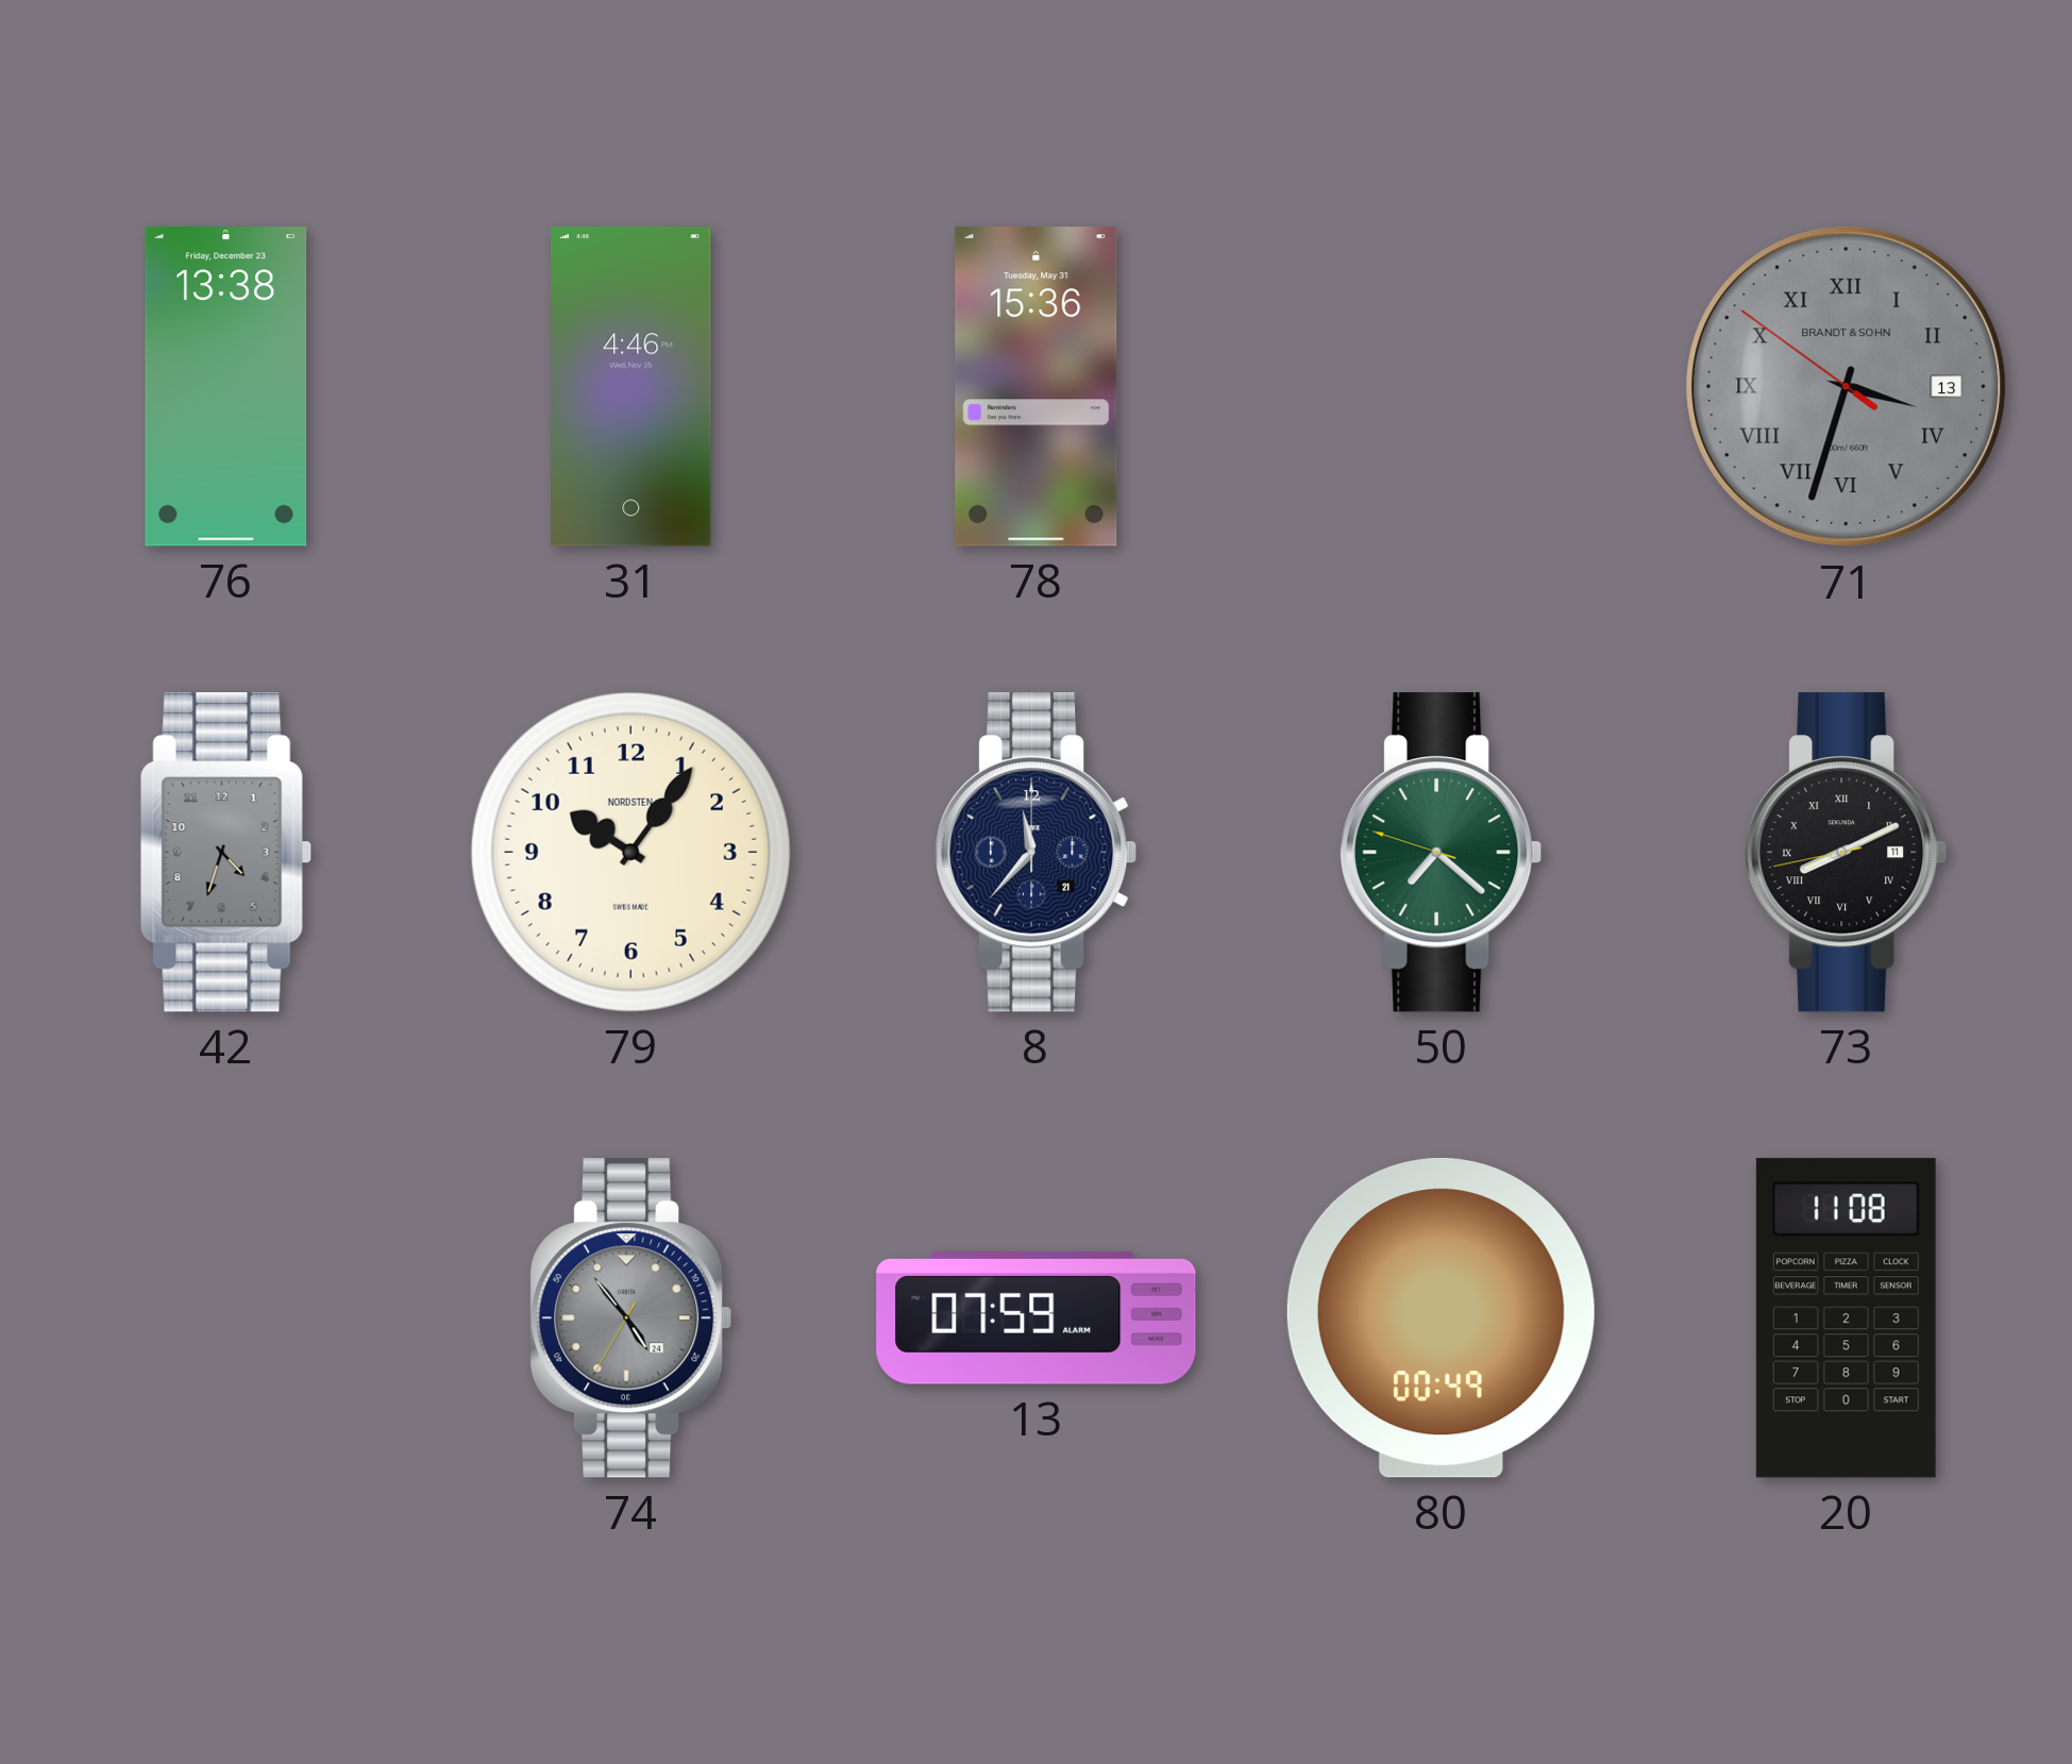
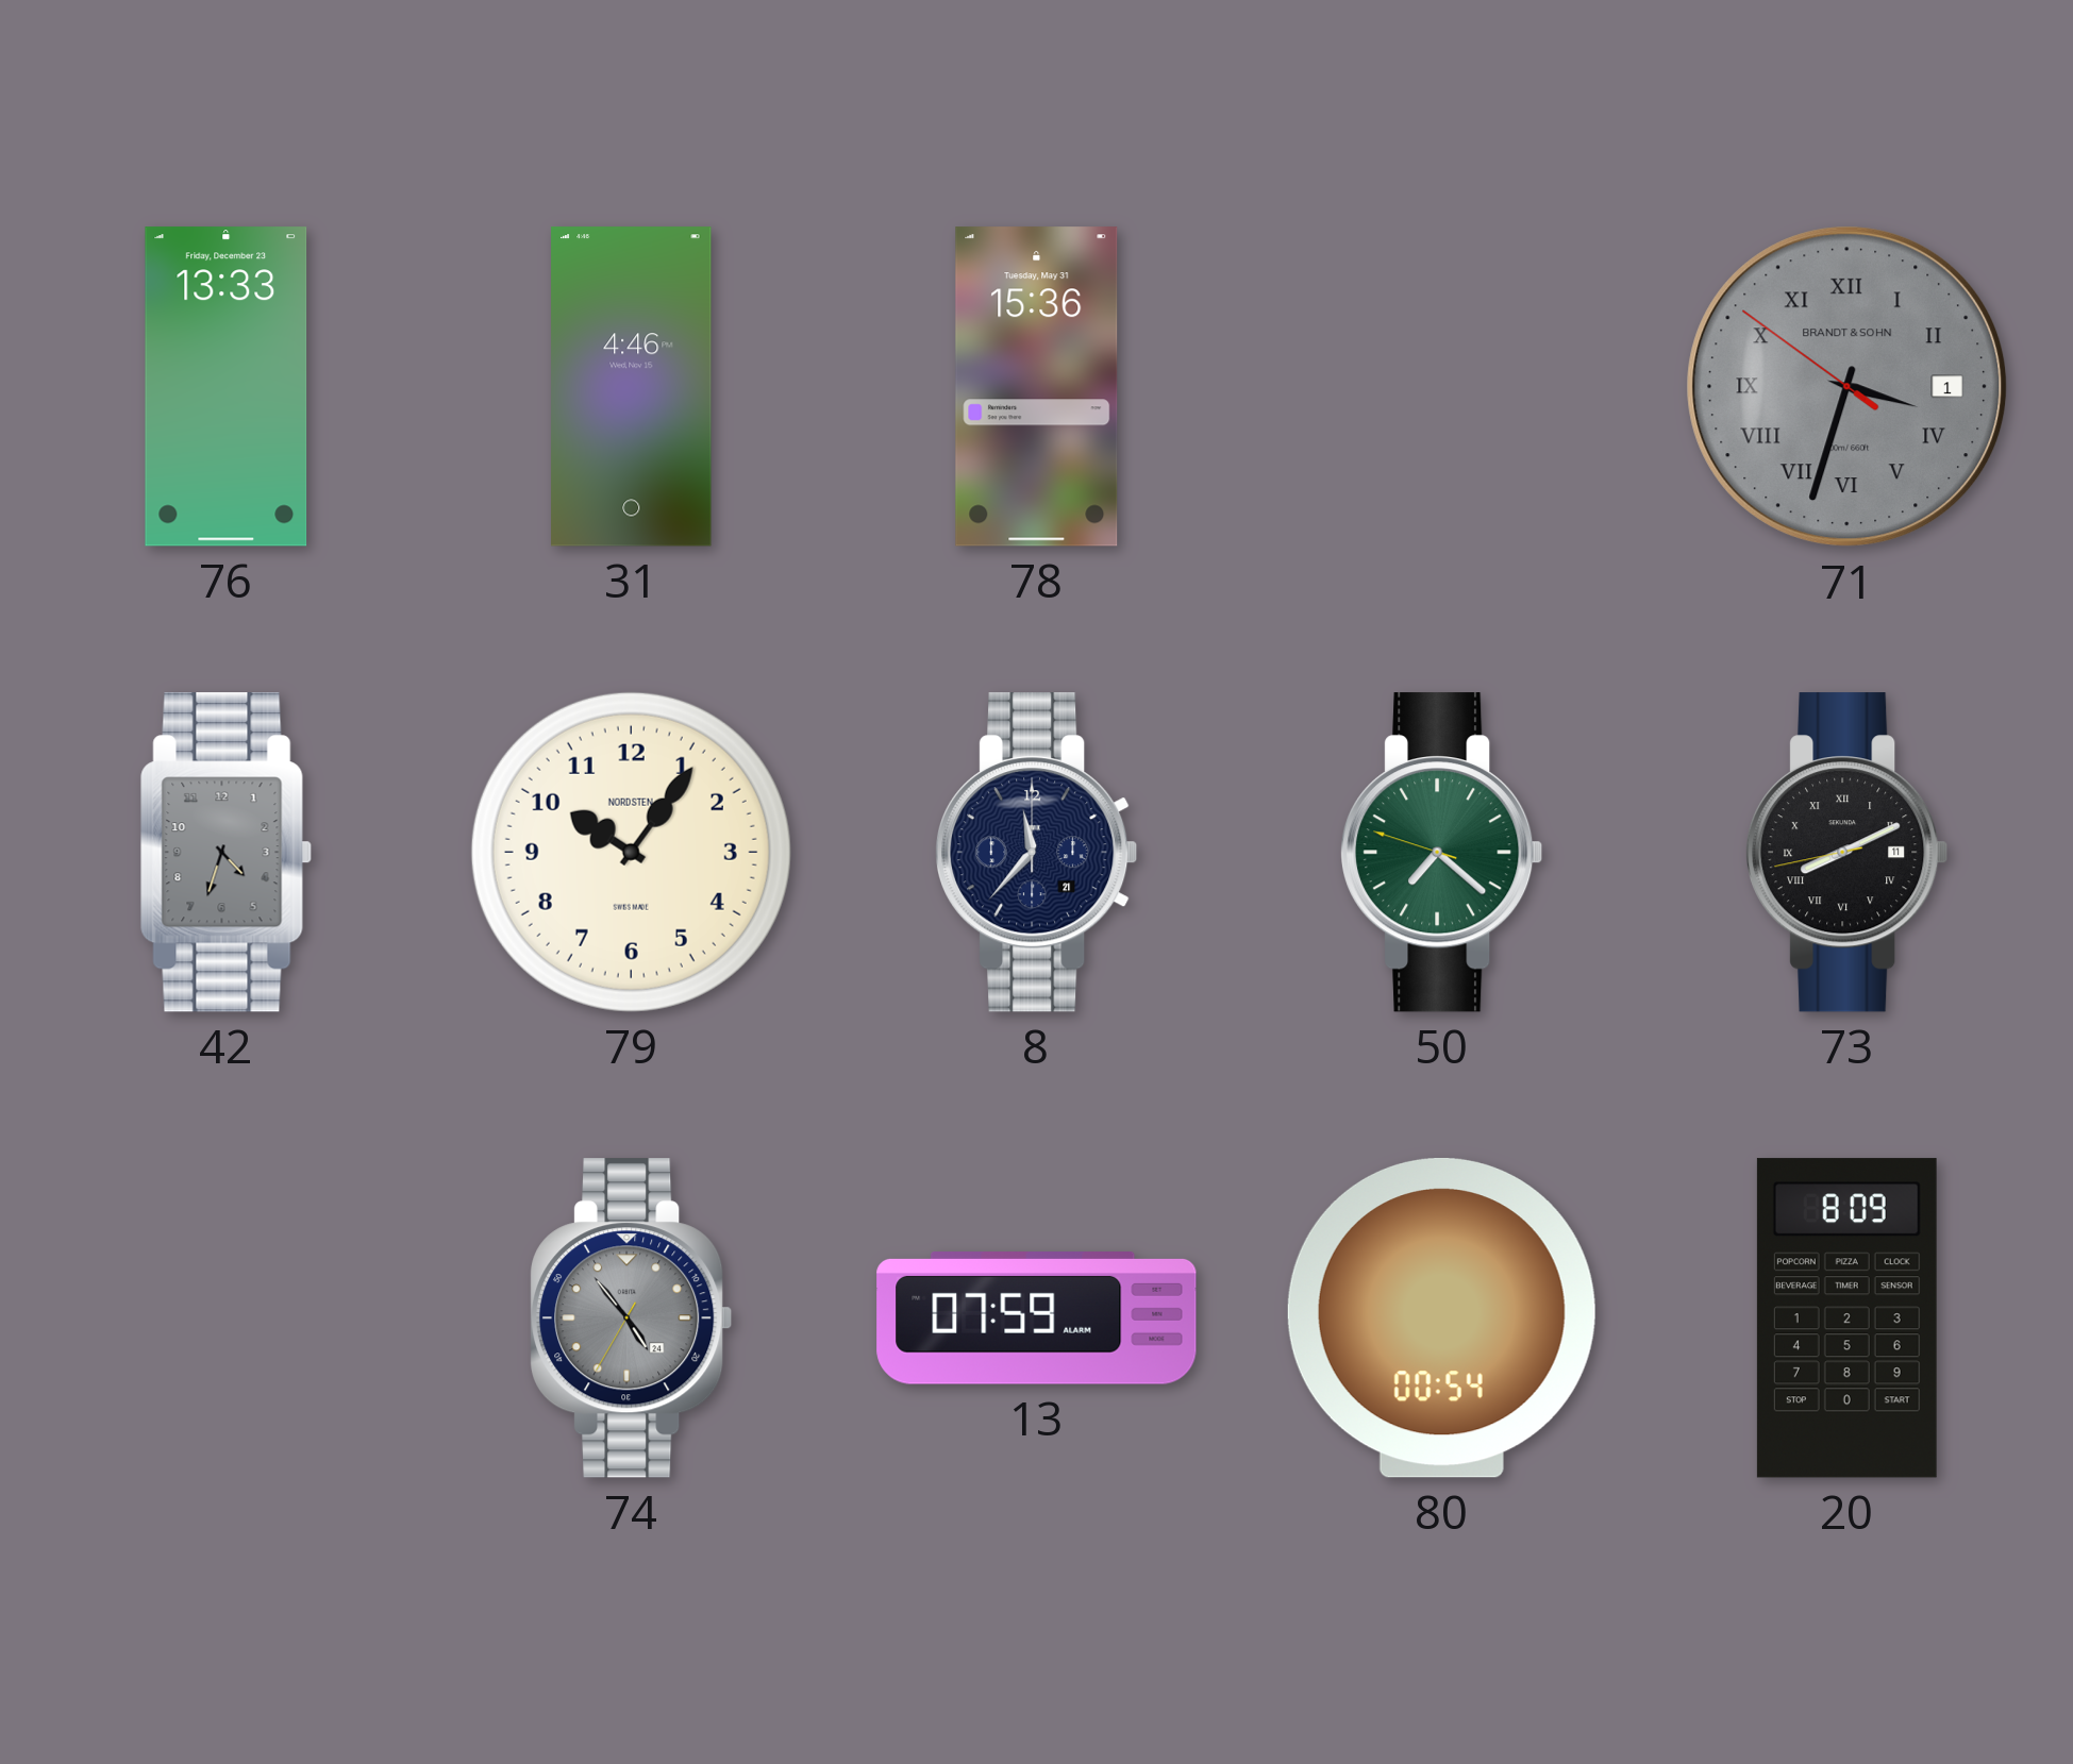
76: 13:38 -> 13:33
71 date: 13 -> 1
80: 00:49 -> 00:54
20: 11:08 -> 8:09
